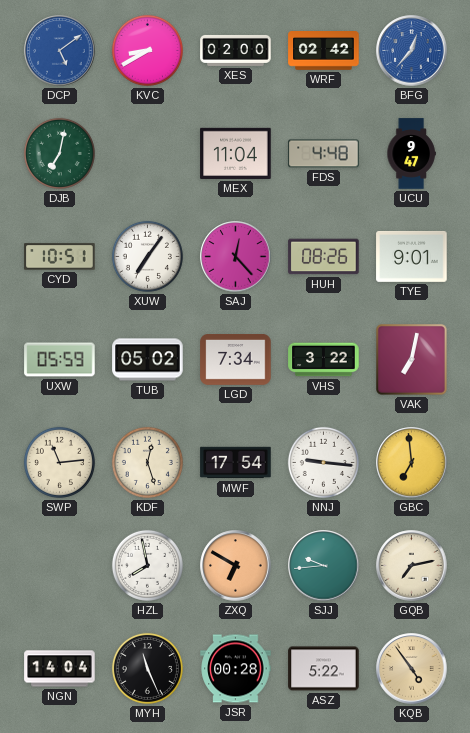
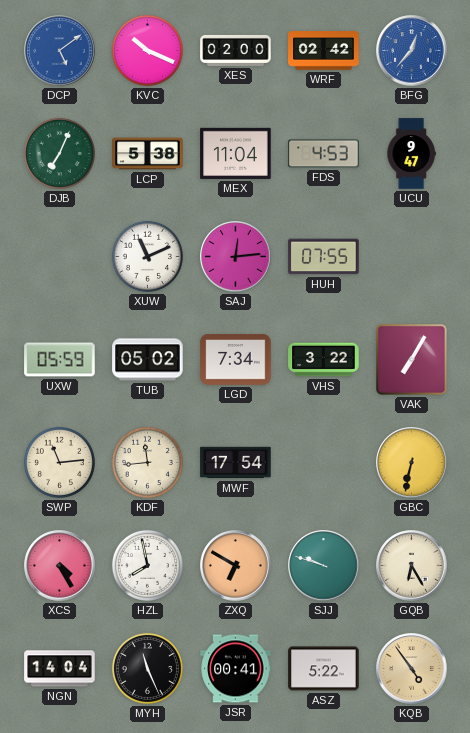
KVC: 8:40 -> 10:19
DJB: 7:02 -> 7:04
LCP: none -> 5:38
FDS: 4:48 -> 4:53
CYD: 10:51 -> none
XUW: 7:06 -> 11:11
SAJ: 12:23 -> 12:14
HUH: 08:26 -> 07:55
TYE: 9:01 -> none
VAK: 7:02 -> 7:05
KDF: 12:27 -> 11:44
NNJ: 9:16 -> none
GBC: 6:59 -> 6:32
XCS: none -> 4:25
SJJ: 9:44 -> 9:48
GQB: 7:13 -> 6:25
JSR: 00:28 -> 00:41
